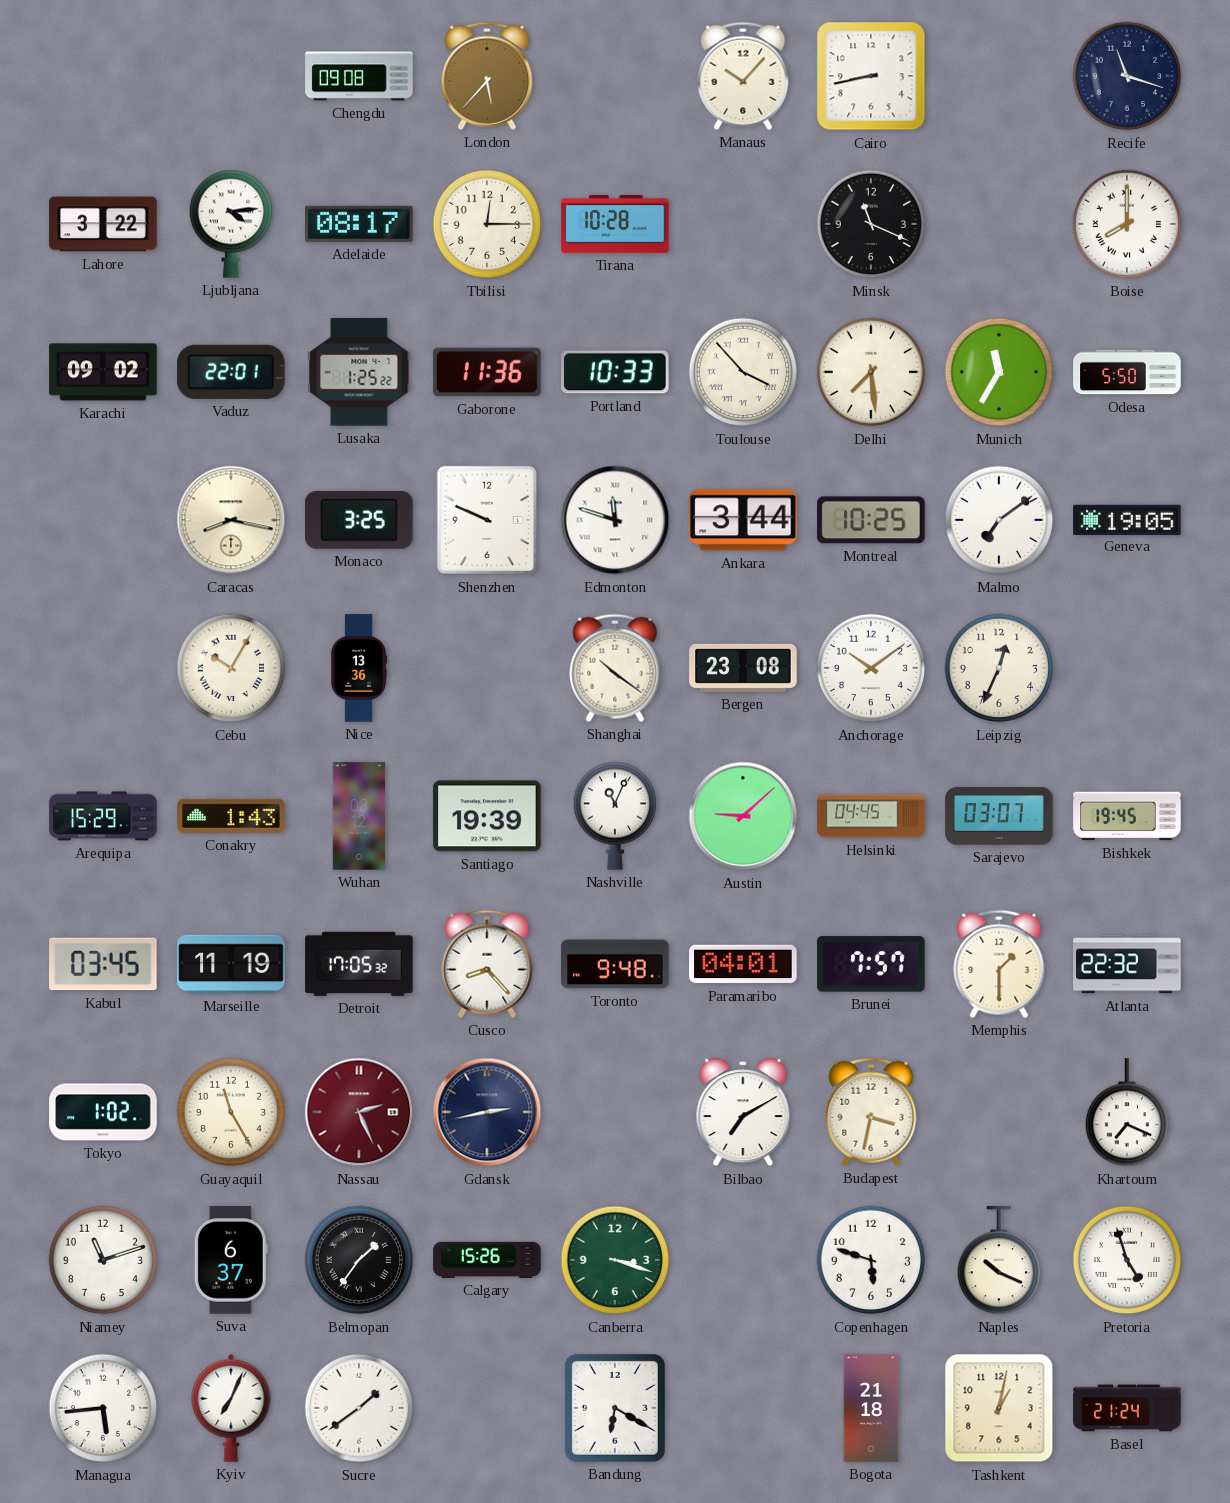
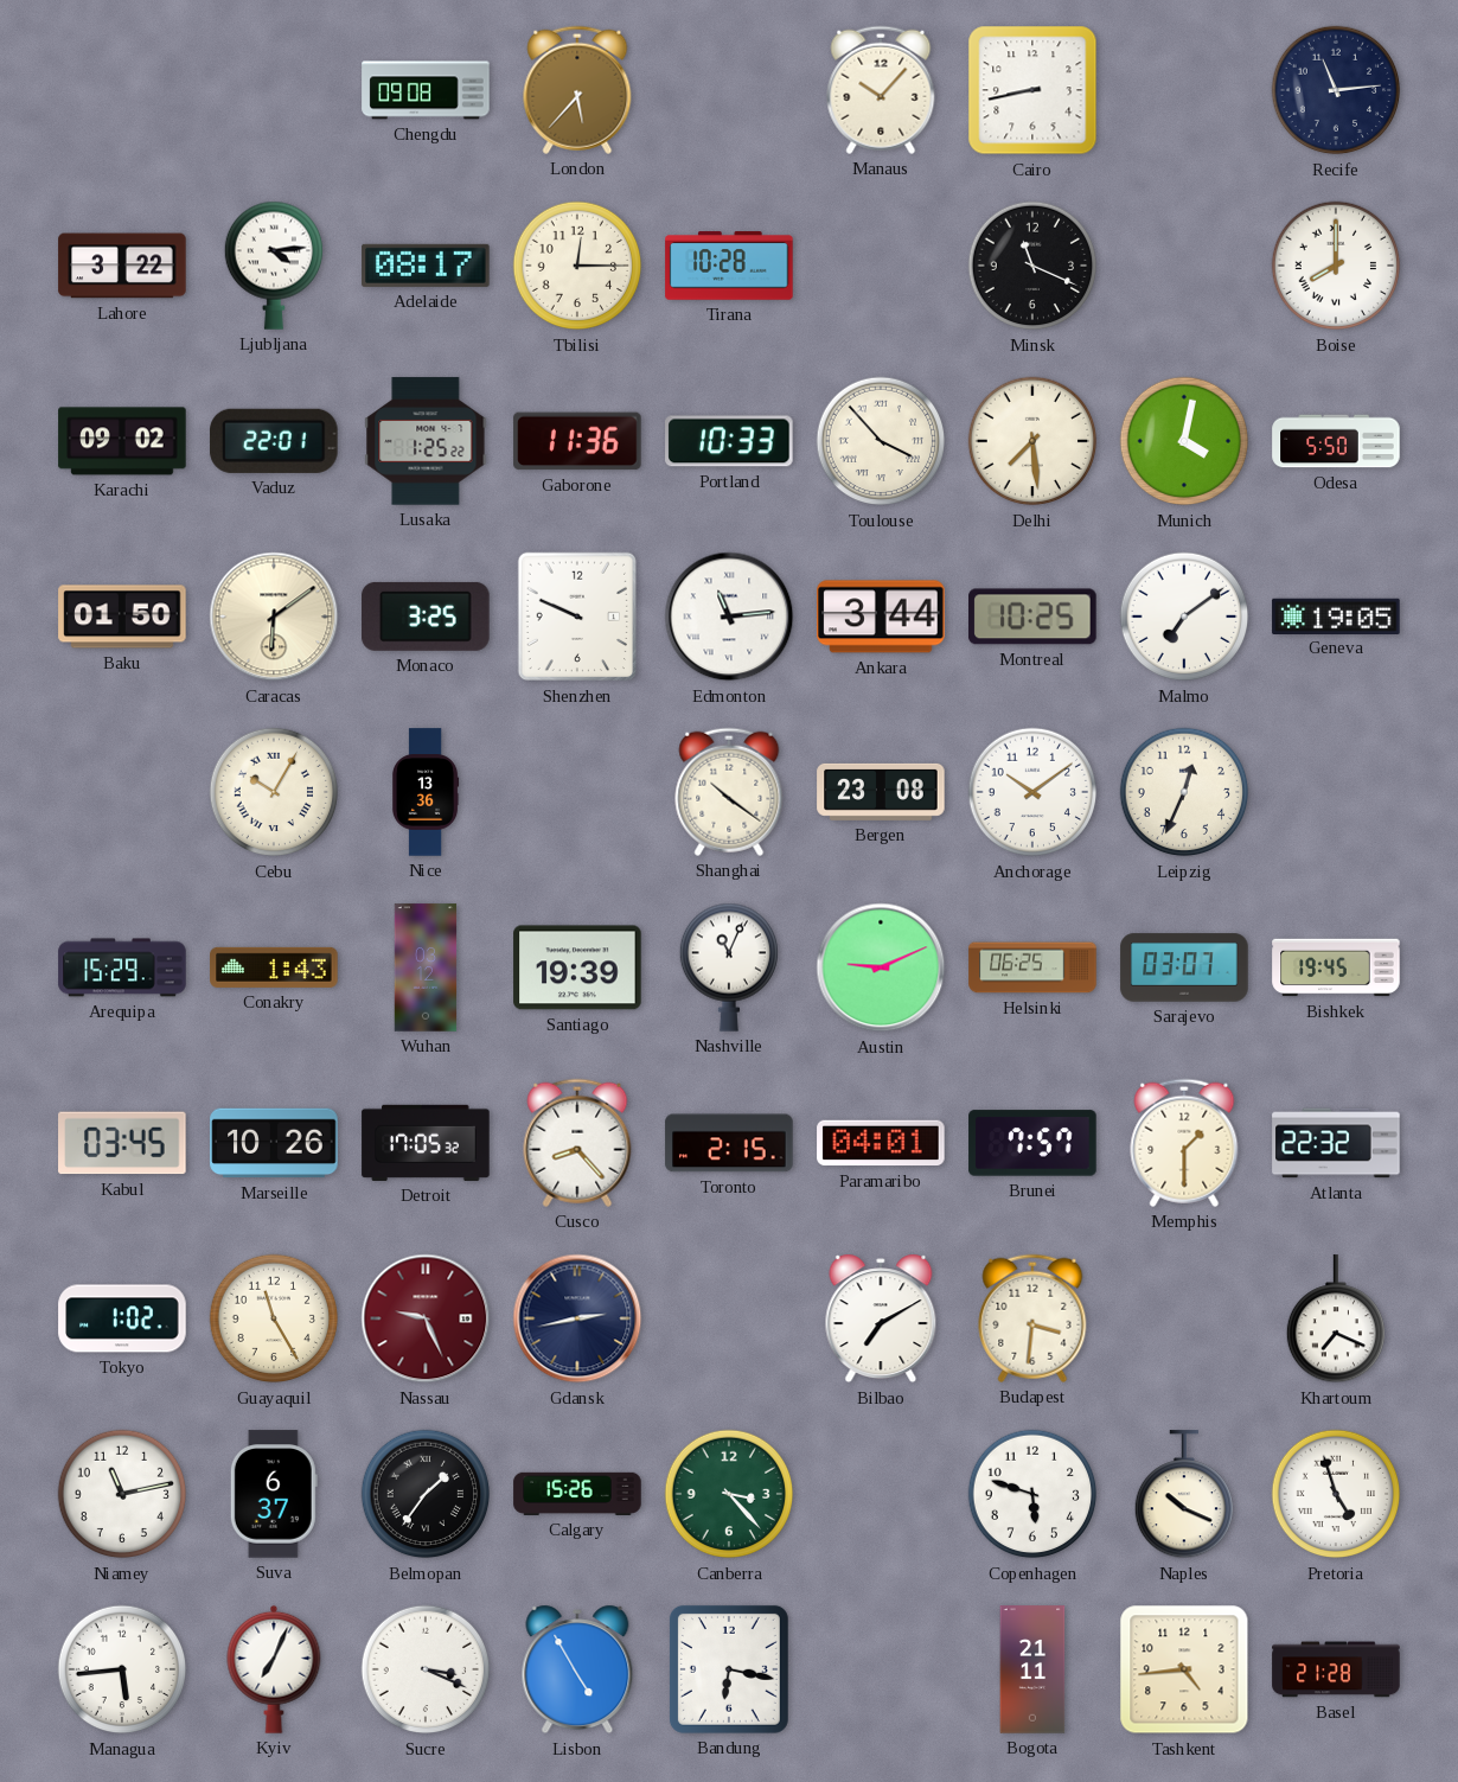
Recife: 11:18 -> 11:14
Munich: 11:35 -> 4:02
Baku: none -> 01:50
Caracas: 8:17 -> 6:09
Edmonton: 11:48 -> 11:14
Austin: 9:08 -> 9:11
Helsinki: 04:45 -> 06:25
Marseille: 11:19 -> 10:26
Toronto: 9:48 -> 2:15
Nassau: 2:26 -> 9:26
Budapest: 3:32 -> 3:31
Niamey: 11:12 -> 11:13
Canberra: 3:18 -> 3:23
Sucre: 1:39 -> 3:19
Lisbon: none -> 4:55
Bandung: 6:20 -> 6:17
Bogota: 21:18 -> 21:11
Tashkent: 1:02 -> 4:44
Basel: 21:24 -> 21:28
